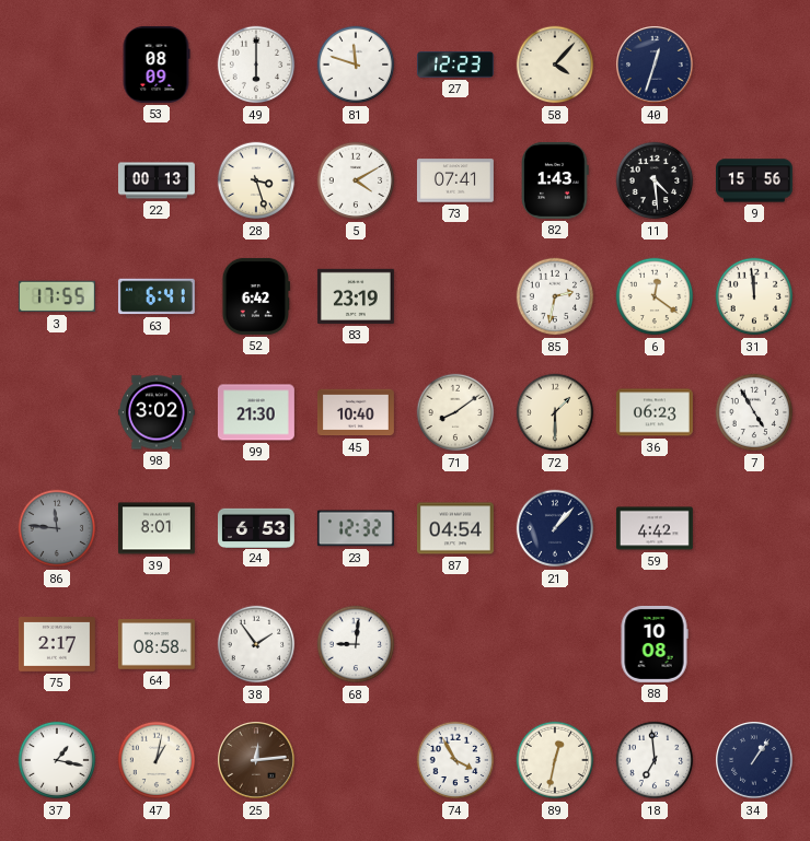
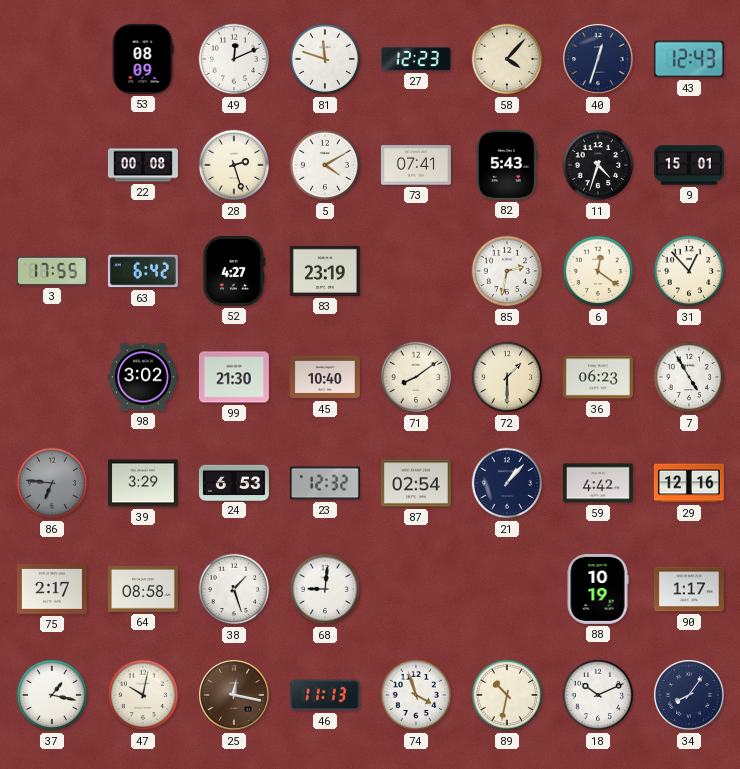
49: 6:00 -> 12:11
43: none -> 12:43
22: 00:13 -> 00:08
28: 3:27 -> 2:27
82: 1:43 -> 5:43
11: 4:29 -> 4:33
9: 15:56 -> 15:01
63: 6:41 -> 6:42
52: 6:42 -> 4:27
31: 11:59 -> 12:53
86: 11:46 -> 6:46
39: 8:01 -> 3:29
87: 04:54 -> 02:54
29: none -> 12:16
38: 1:54 -> 1:27
88: 10:08 -> 10:19
90: none -> 1:17
47: 1:02 -> 10:02
25: 12:14 -> 12:17
46: none -> 11:13
74: 3:55 -> 3:57
89: 12:32 -> 10:32
18: 6:59 -> 10:11
34: 1:06 -> 8:06
